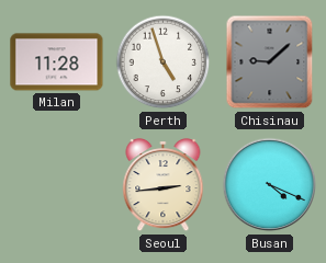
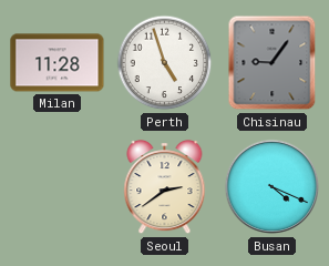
Chisinau: 9:08 -> 9:06
Seoul: 2:44 -> 2:39
